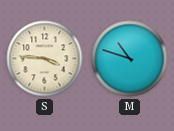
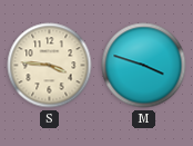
M: 10:48 -> 3:48
